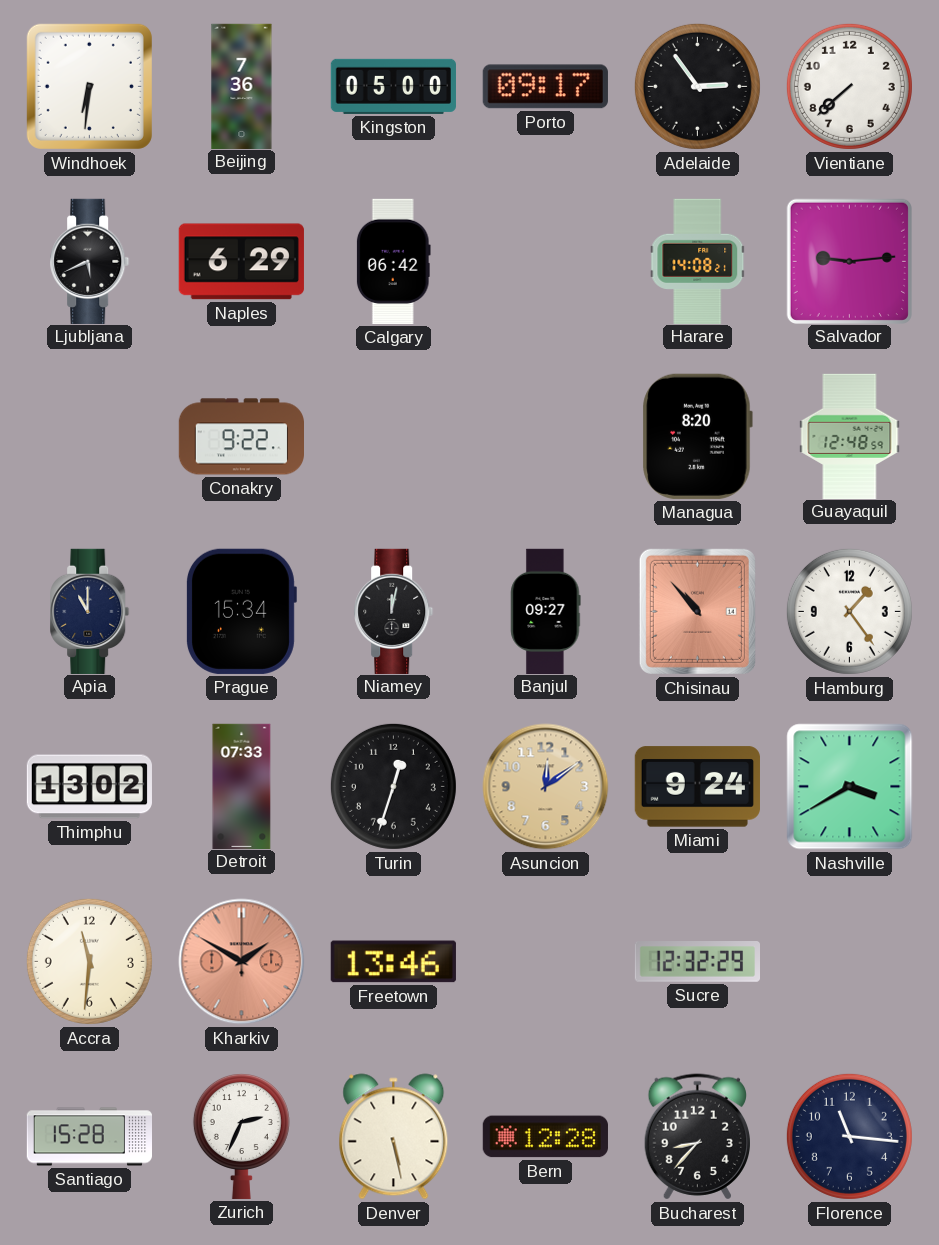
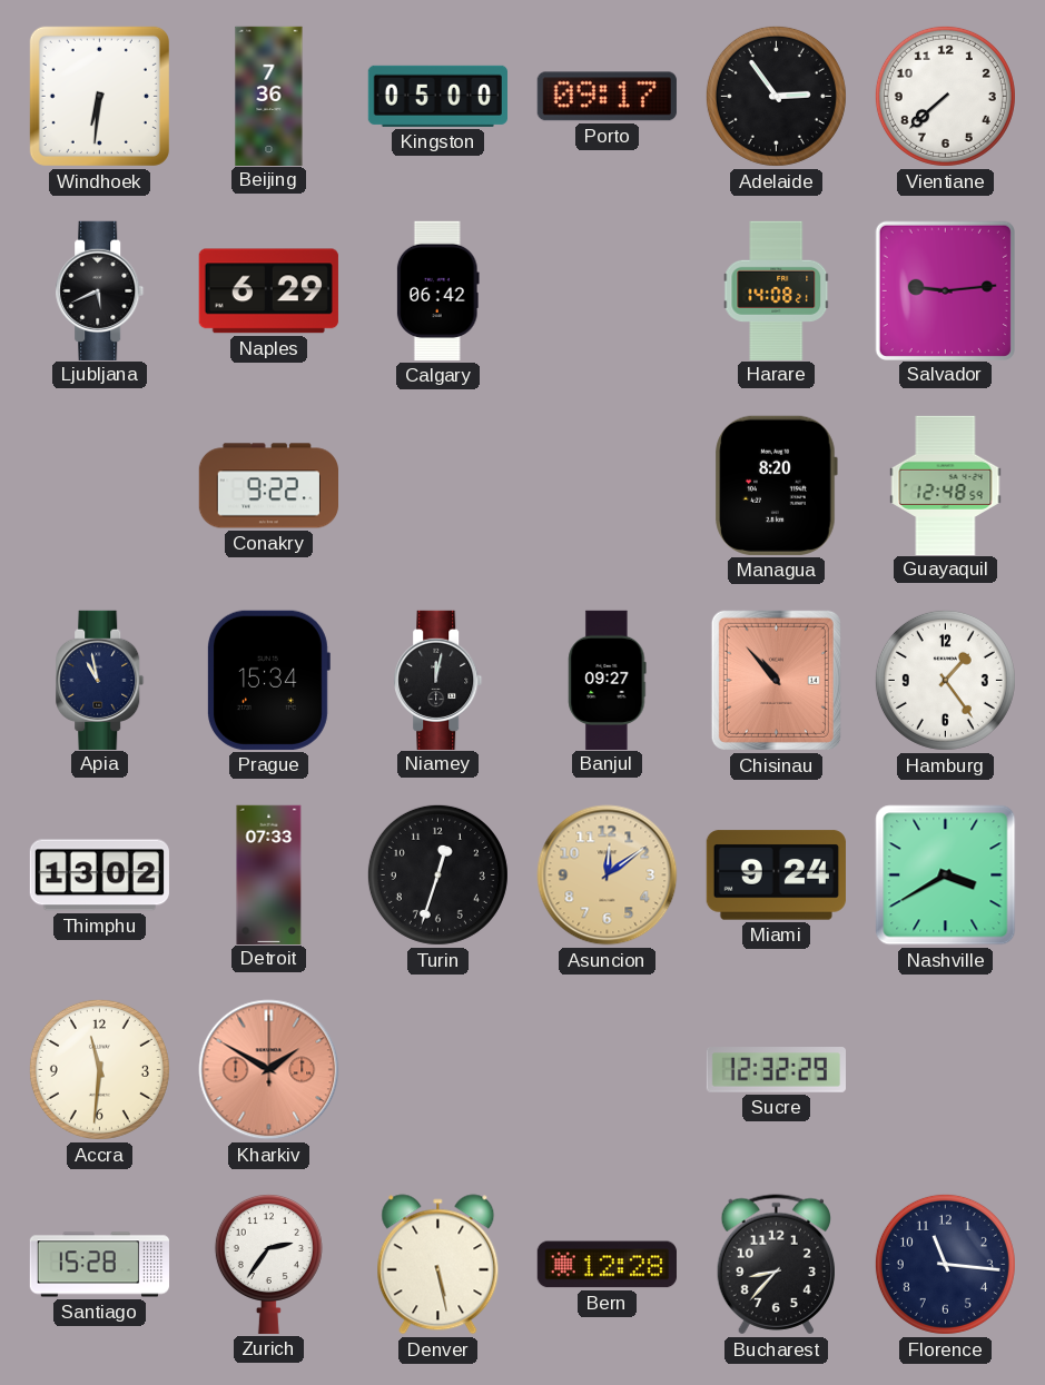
Apia: 11:00 -> 10:58
Freetown: 13:46 -> none
Zurich: 2:34 -> 2:36
